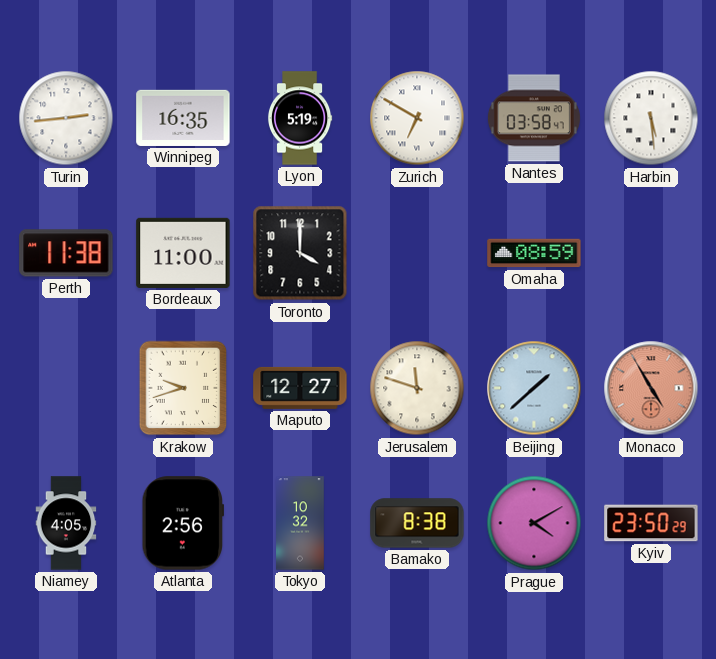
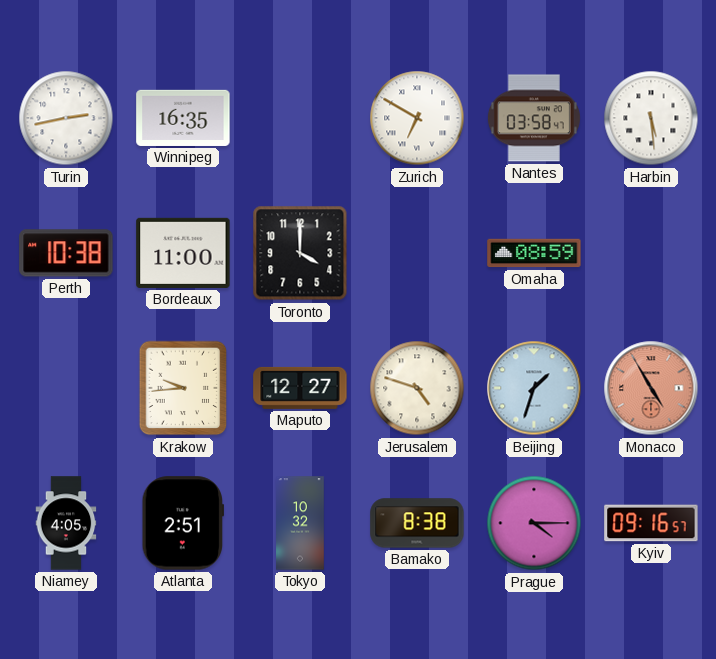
Turin: 2:44 -> 2:43
Lyon: 5:19 -> none
Perth: 11:38 -> 10:38
Krakow: 9:42 -> 9:44
Jerusalem: 11:48 -> 4:48
Beijing: 1:38 -> 1:33
Atlanta: 2:56 -> 2:51
Prague: 4:10 -> 4:15
Kyiv: 23:50 -> 09:16
